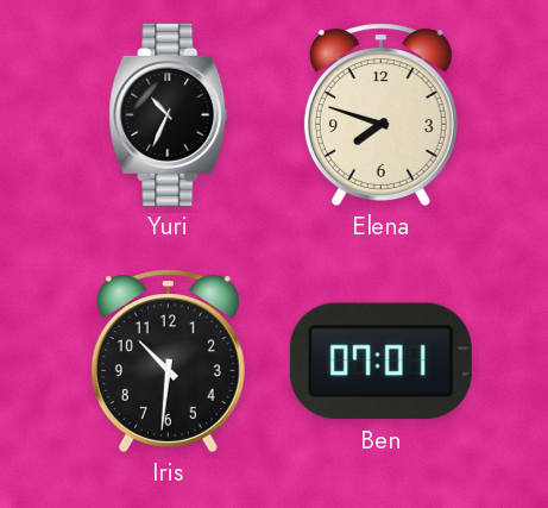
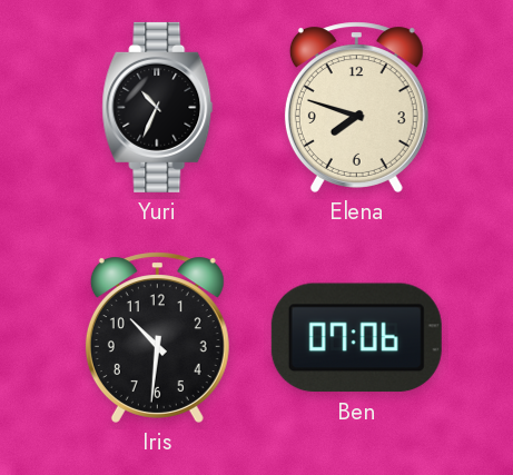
Ben: 07:01 -> 07:06
